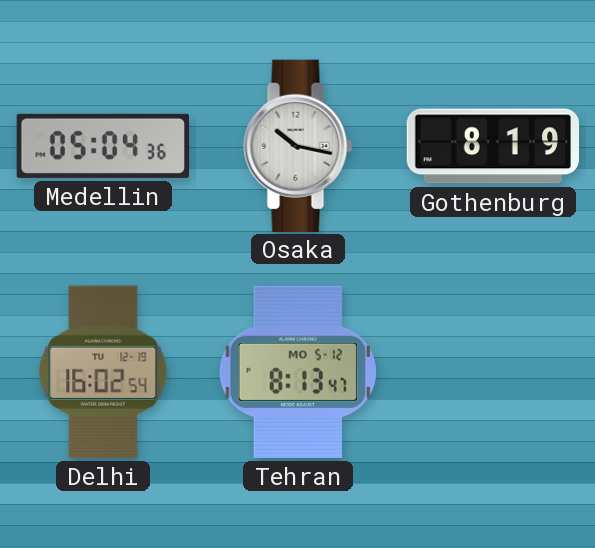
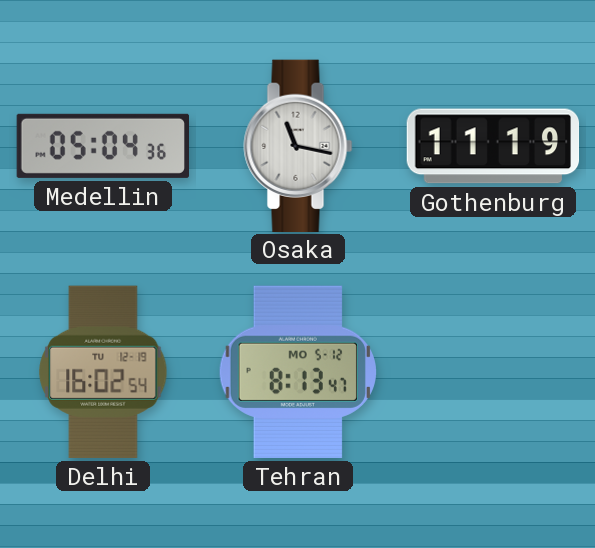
Osaka: 10:17 -> 11:17
Gothenburg: 8:19 -> 11:19
